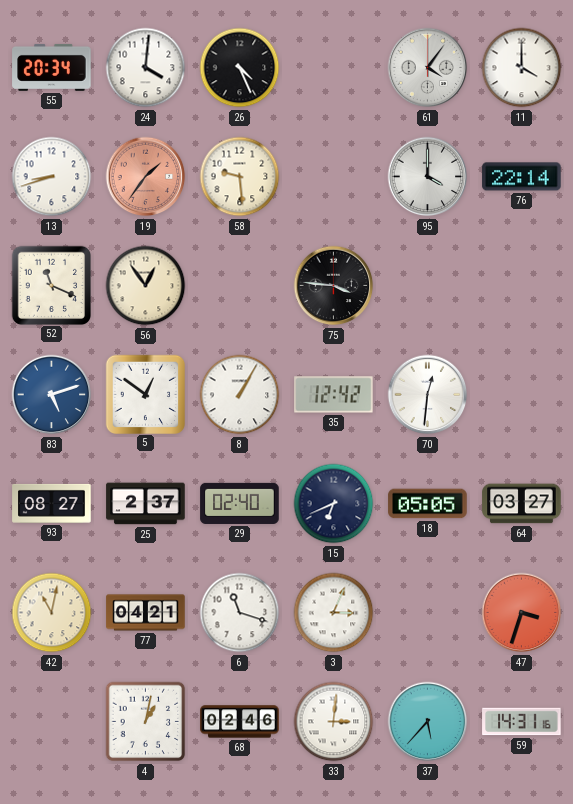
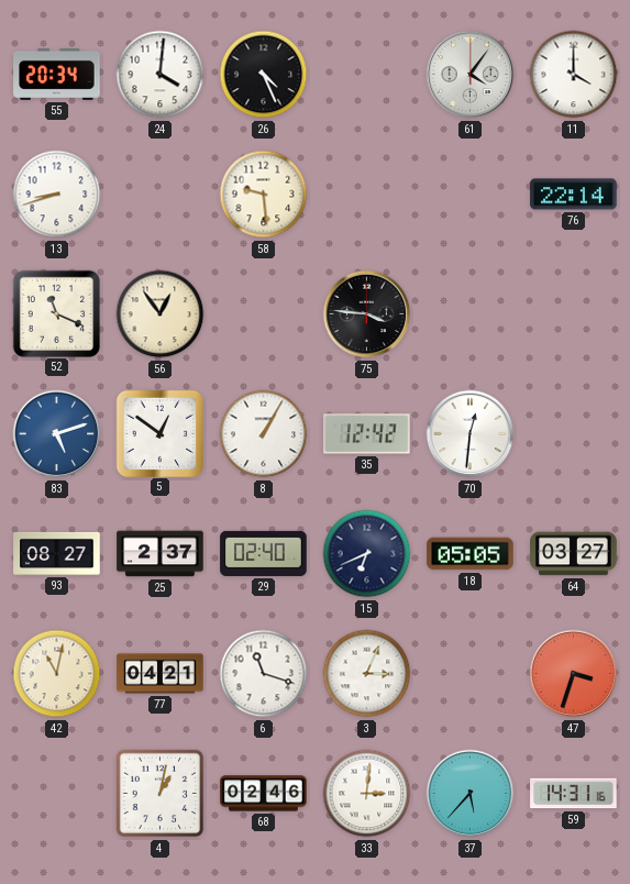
19: 1:36 -> none
95: 4:00 -> none
